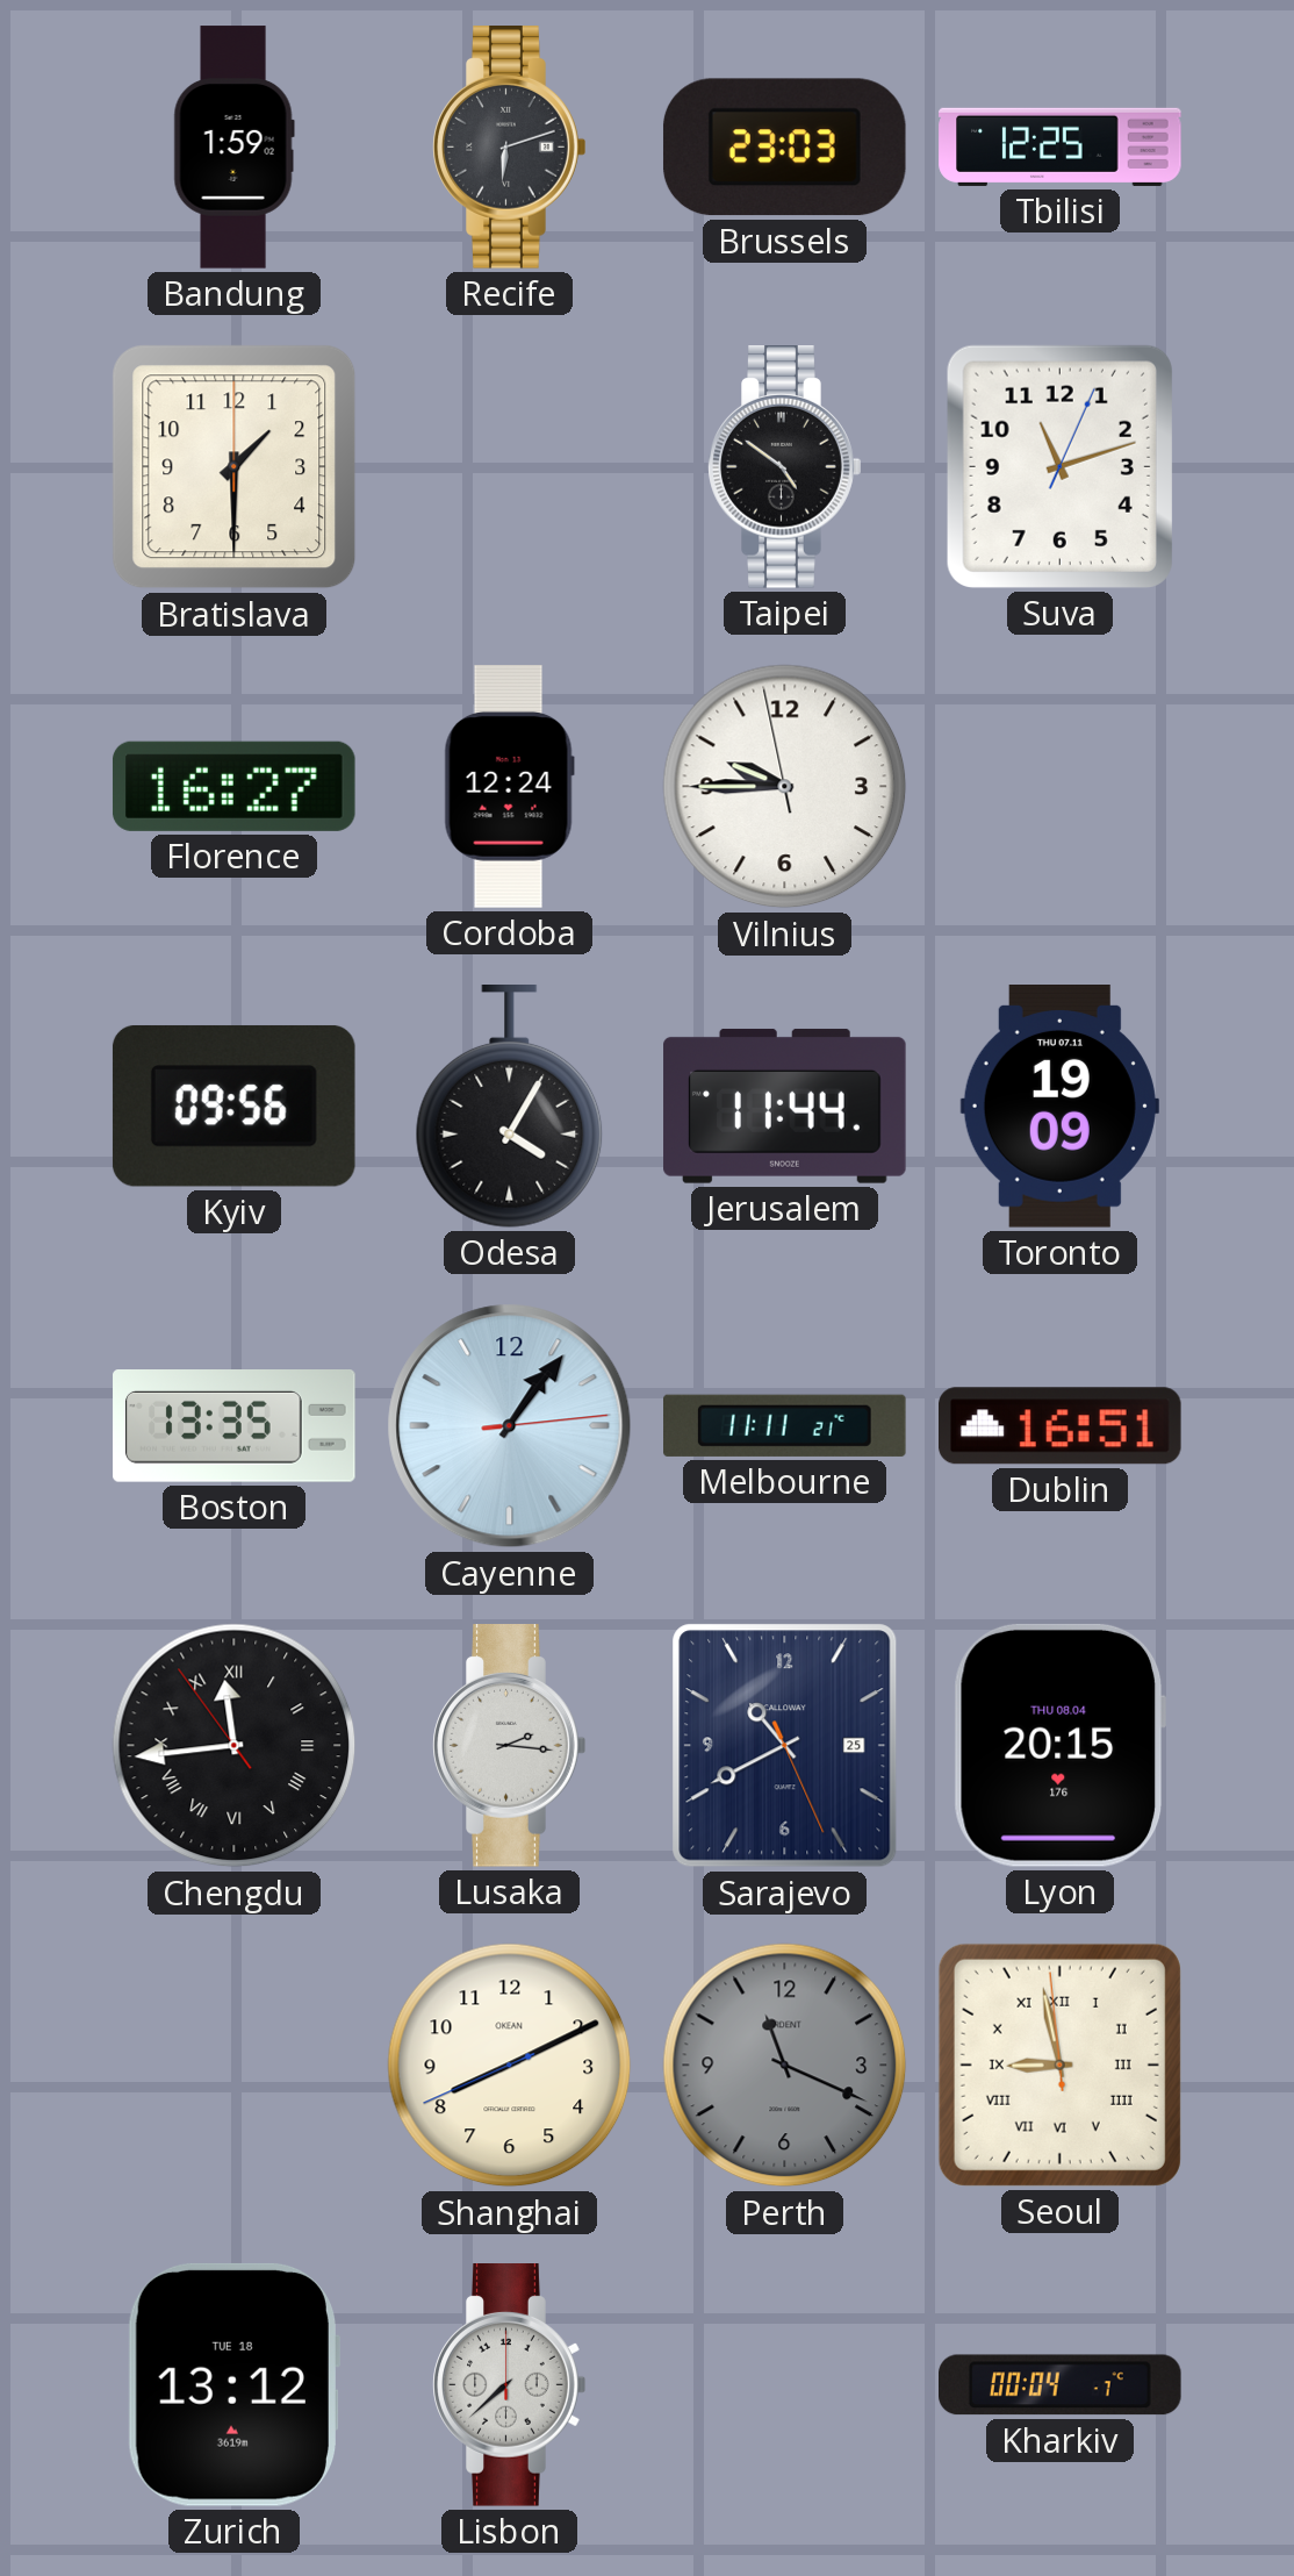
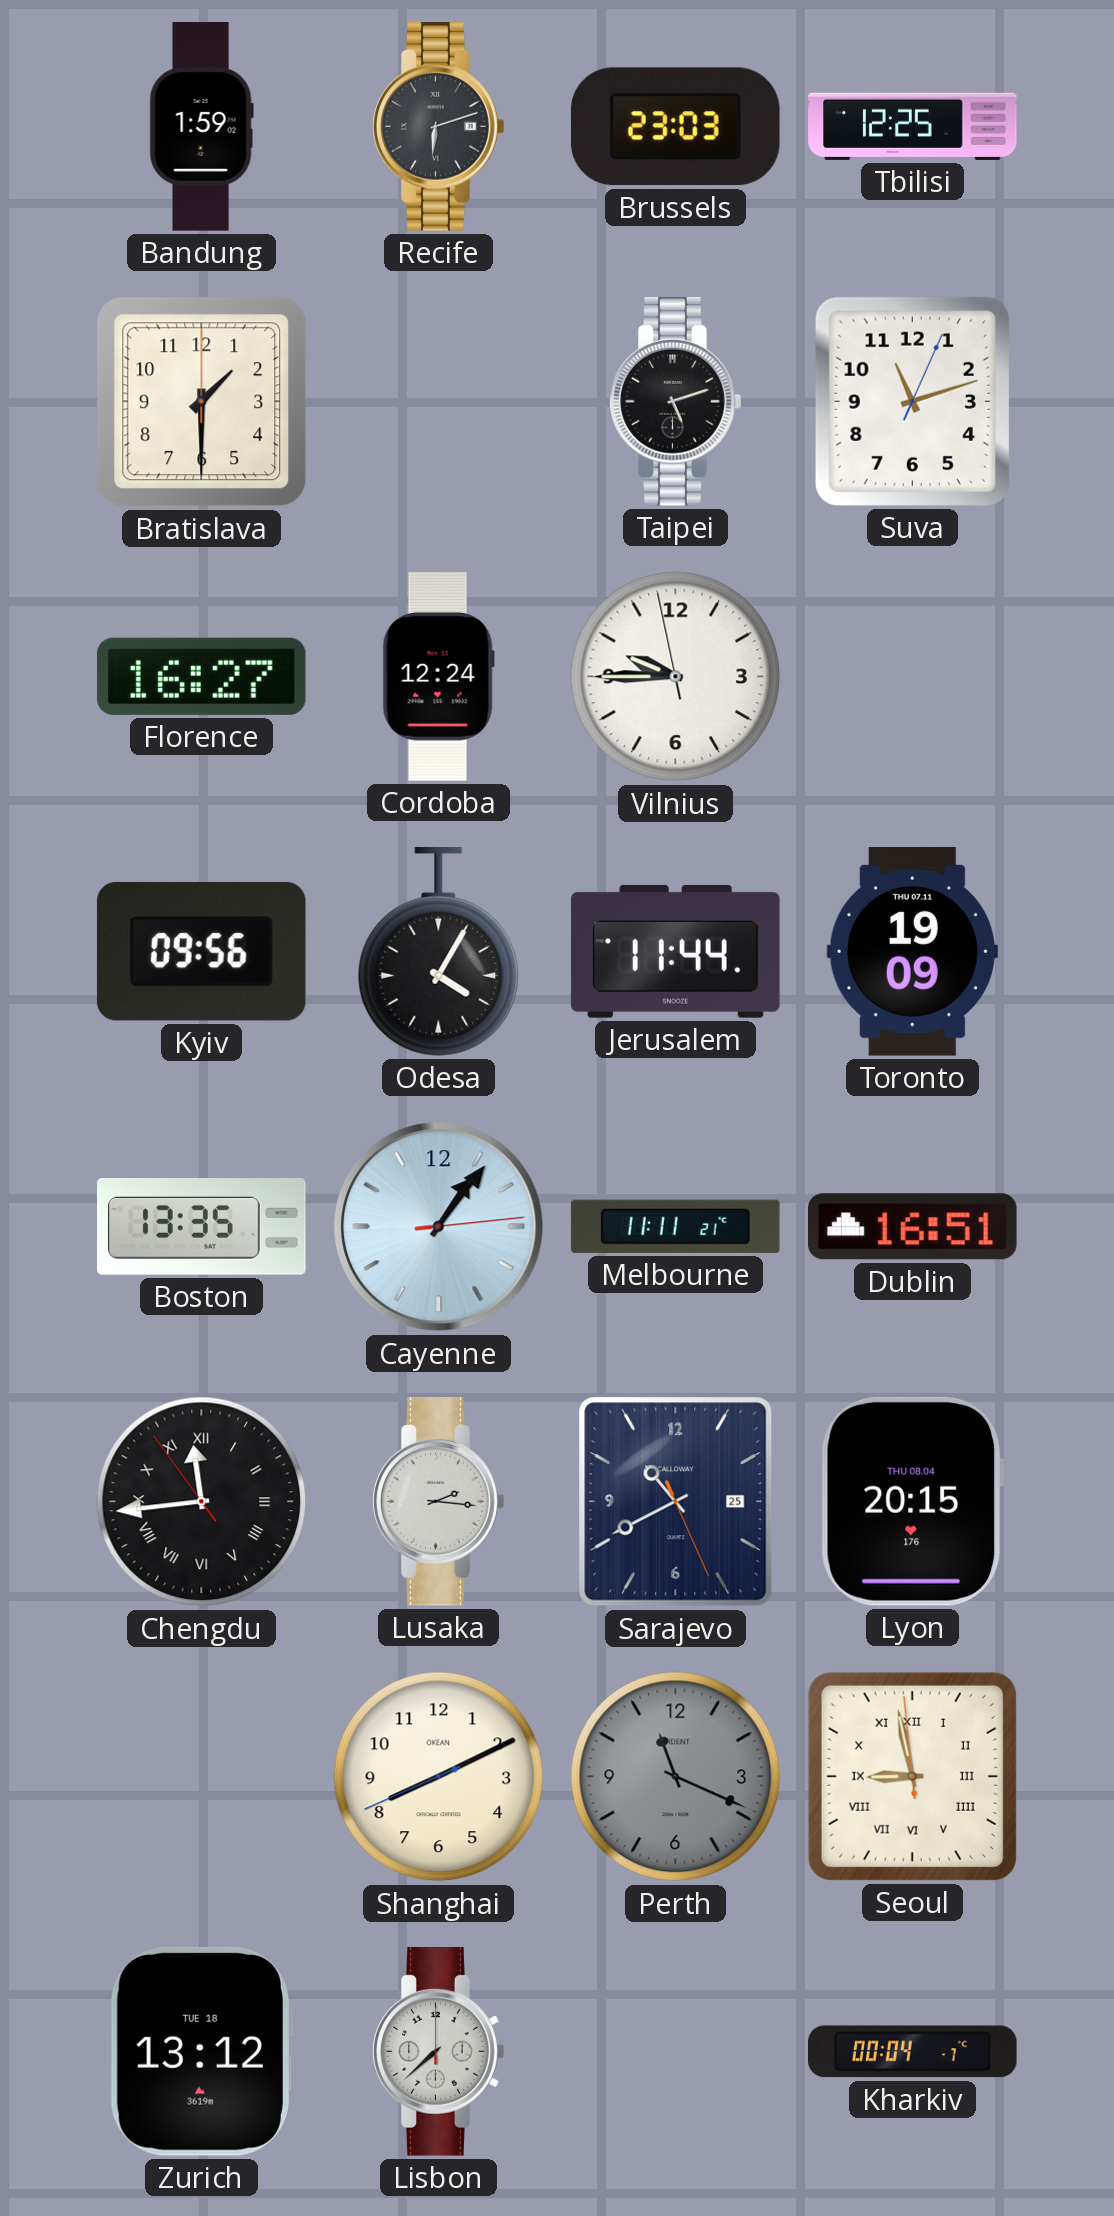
Taipei: 4:51 -> 5:12
